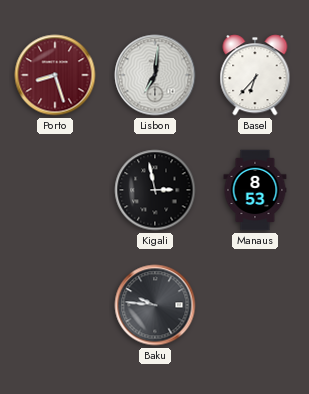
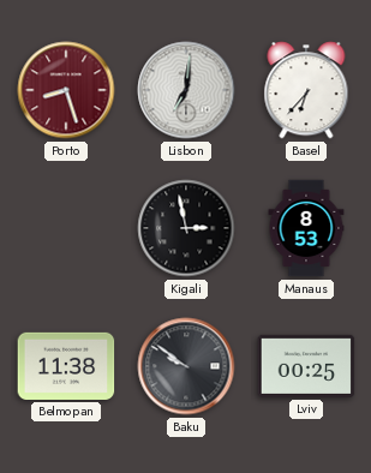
Belmopan: none -> 11:38
Baku: 9:46 -> 9:51
Lviv: none -> 00:25
